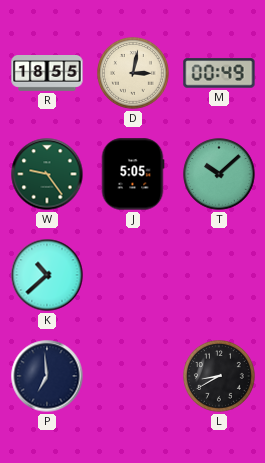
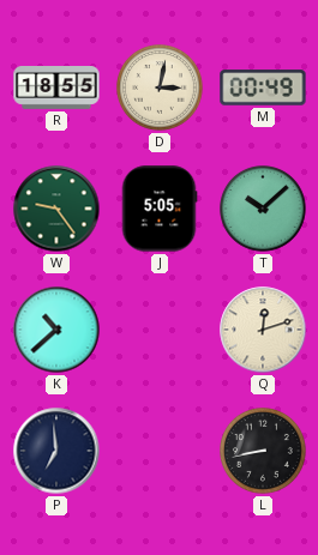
Q: none -> 12:12
L: 8:40 -> 8:43
